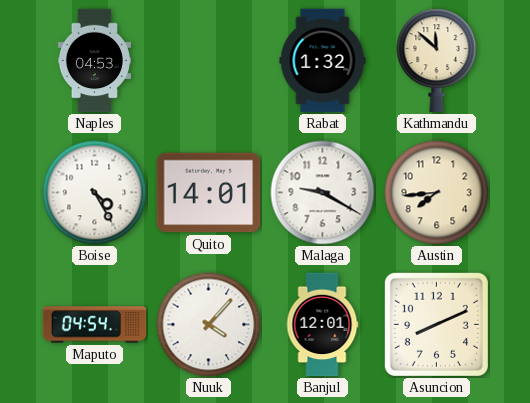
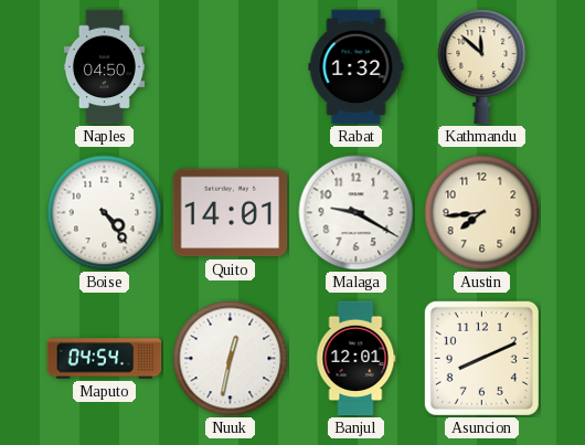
Naples: 04:53 -> 04:50
Boise: 4:25 -> 4:24
Nuuk: 4:07 -> 12:32
